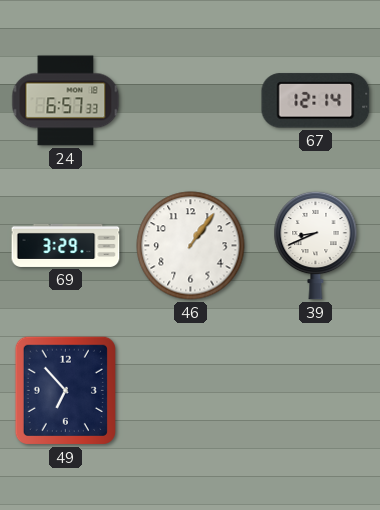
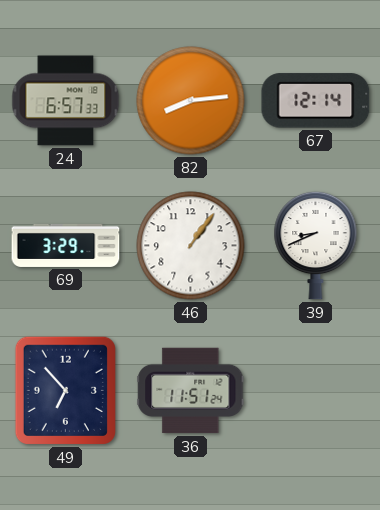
82: none -> 8:14
36: none -> 11:51
